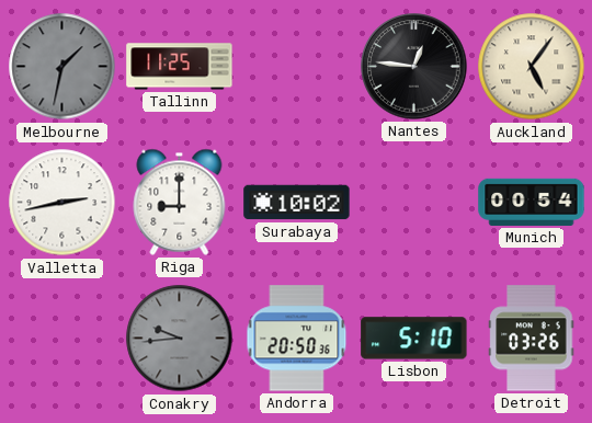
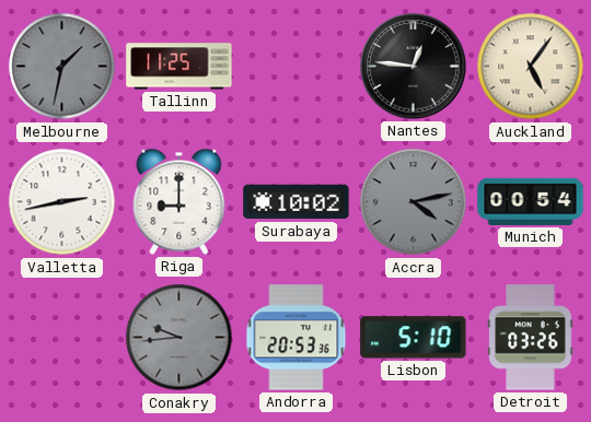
Accra: none -> 4:13
Andorra: 20:50 -> 20:53
